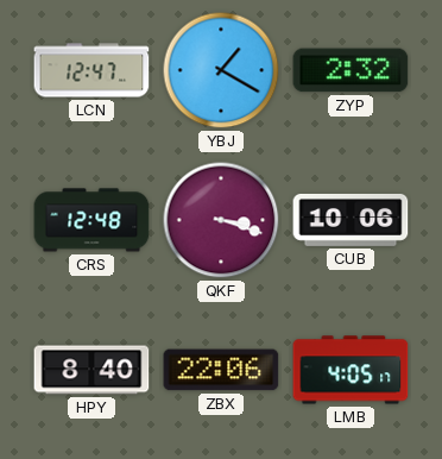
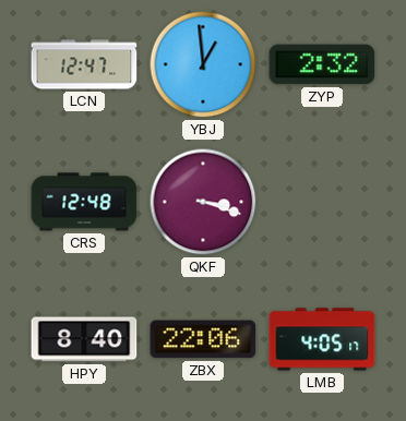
YBJ: 1:20 -> 12:59
CUB: 10:06 -> none
